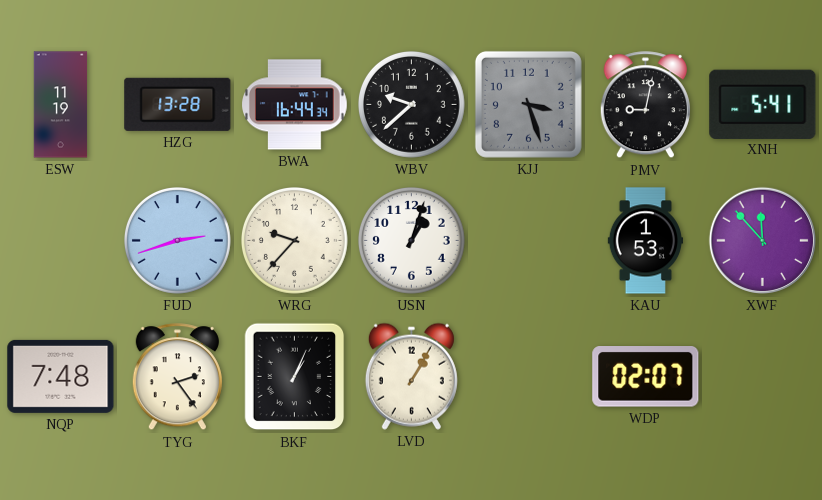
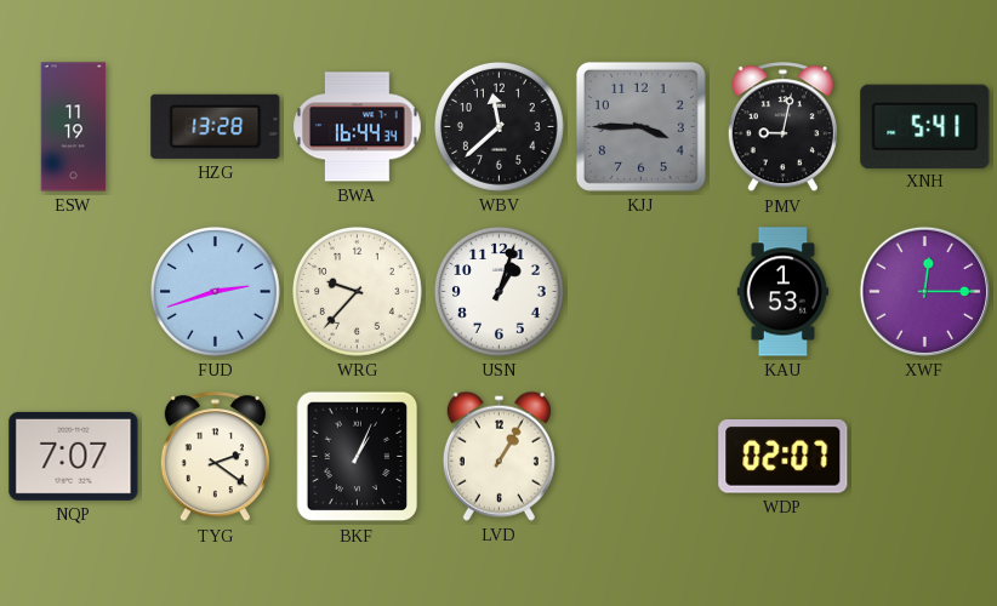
WBV: 9:38 -> 11:38
KJJ: 3:27 -> 3:45
XWF: 11:53 -> 12:15
NQP: 7:48 -> 7:07
TYG: 2:24 -> 2:21
